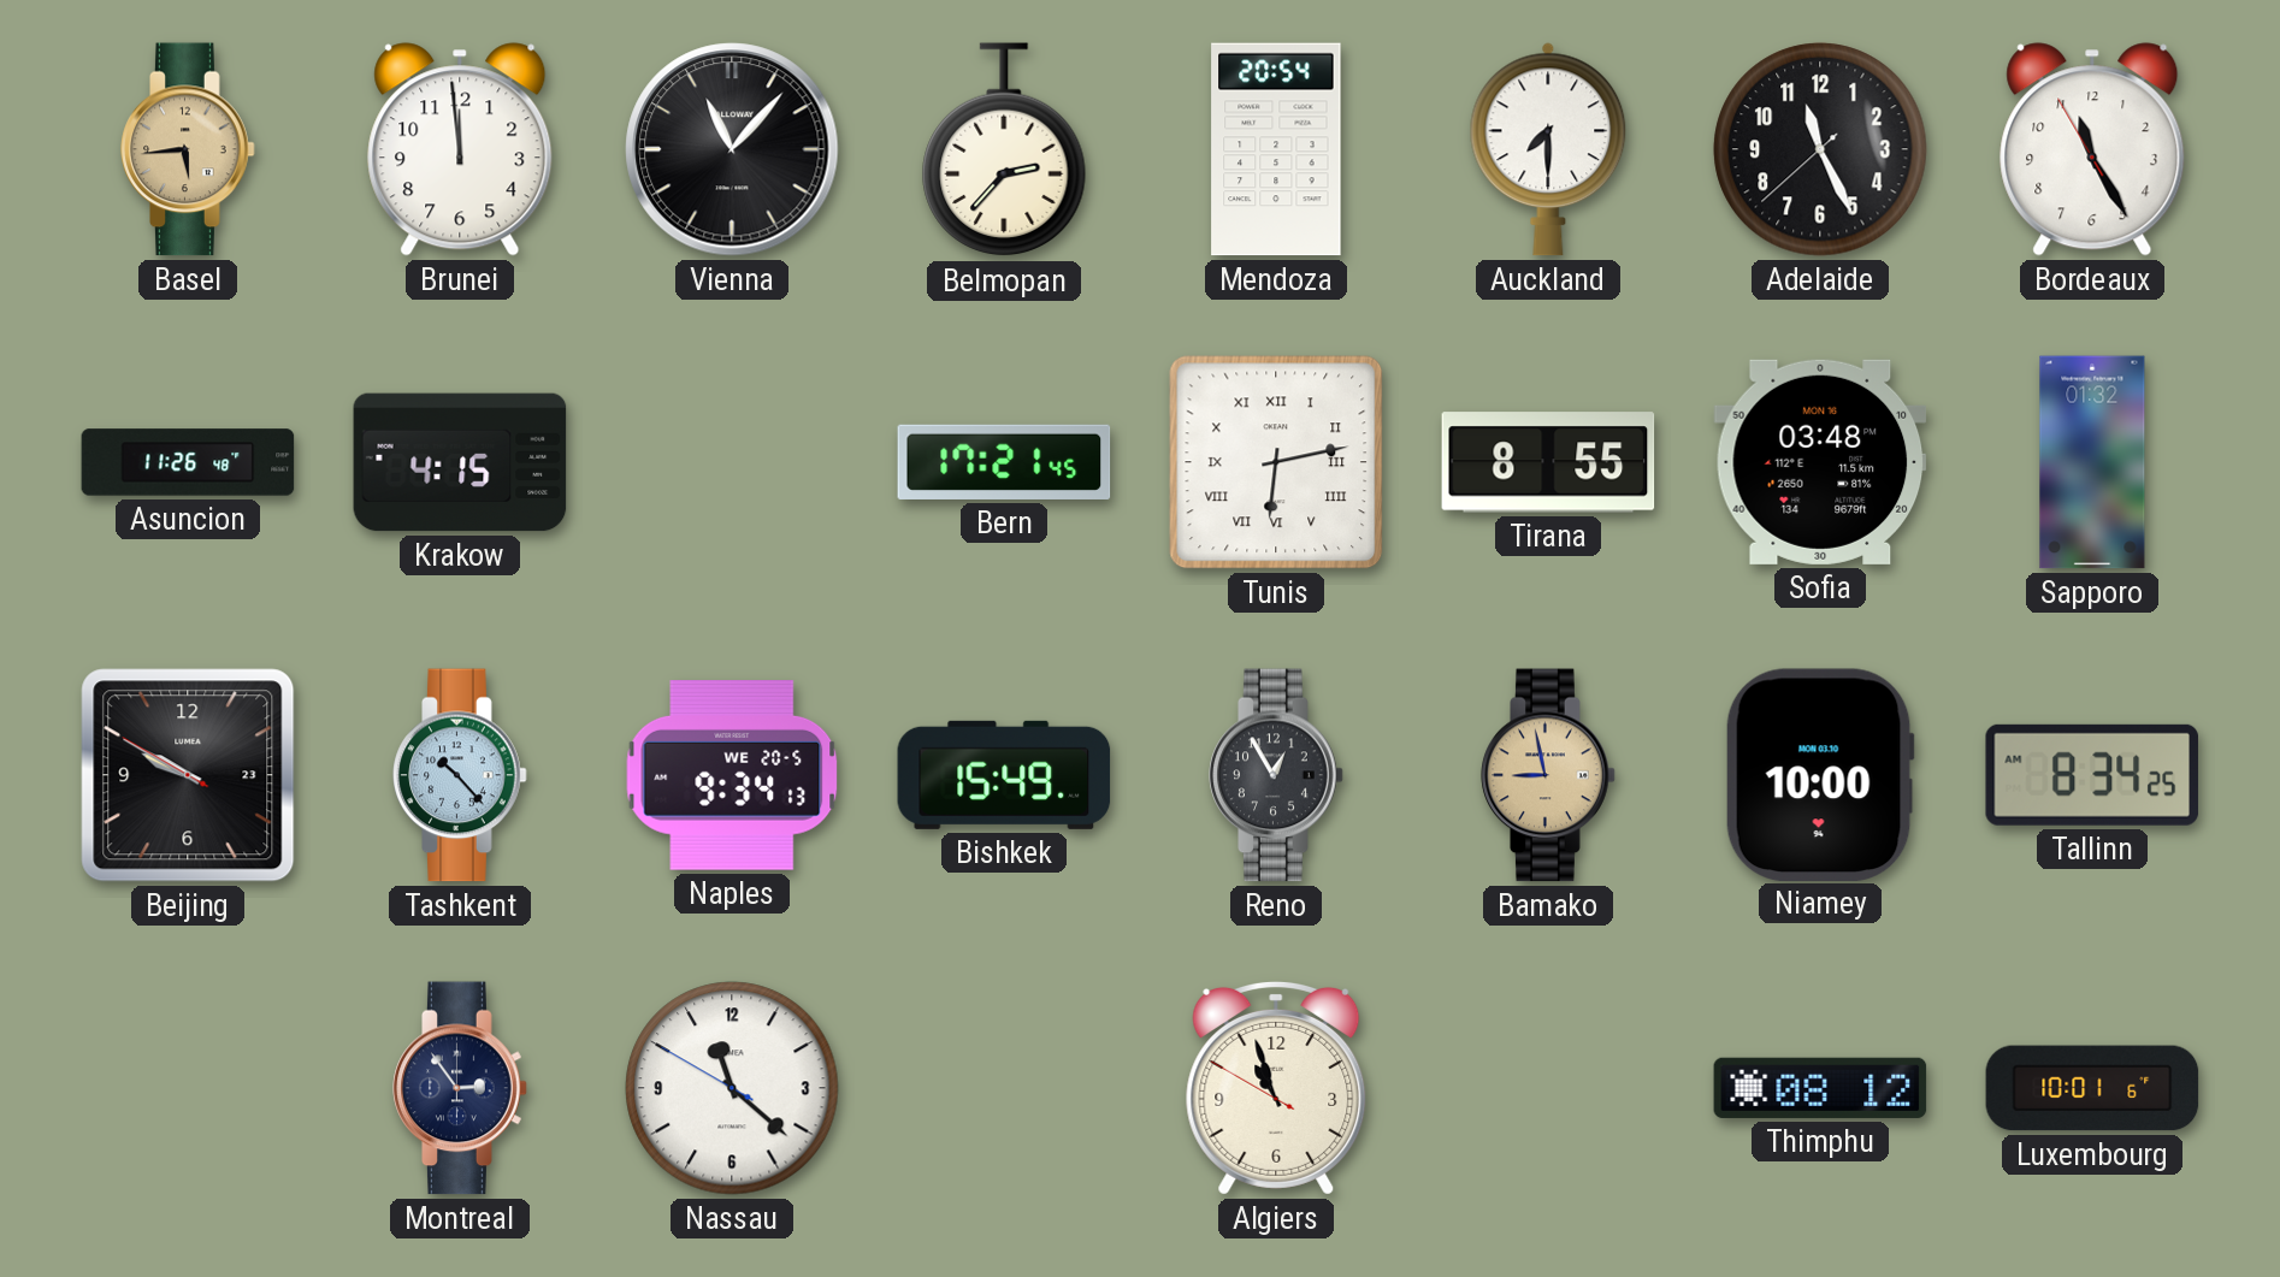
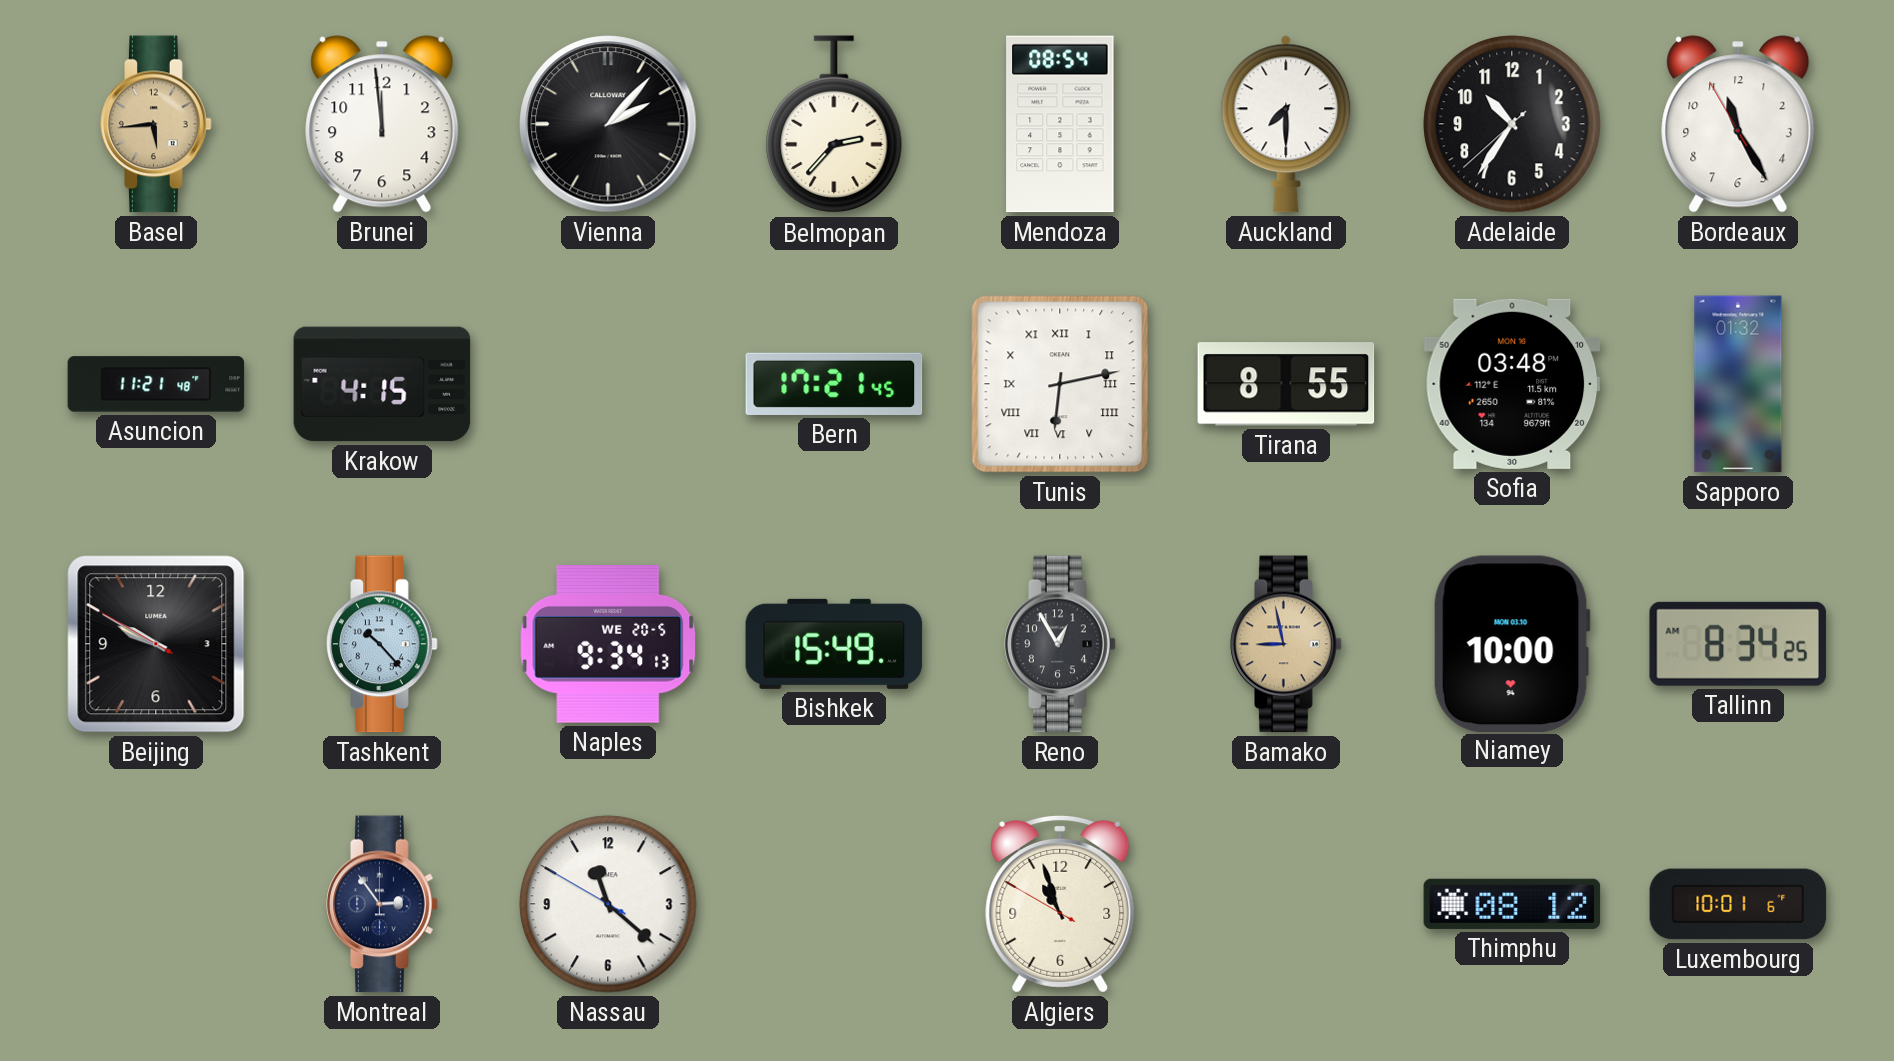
Vienna: 11:07 -> 2:07
Mendoza: 20:54 -> 08:54
Adelaide: 11:25 -> 10:35
Asuncion: 11:26 -> 11:21
Beijing date: 23 -> 3
